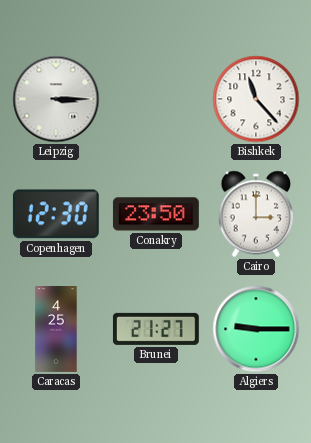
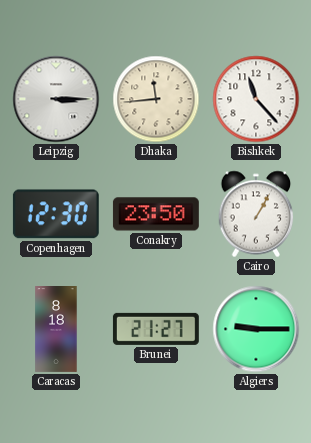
Dhaka: none -> 11:44
Cairo: 3:00 -> 1:05
Caracas: 4:25 -> 8:18
